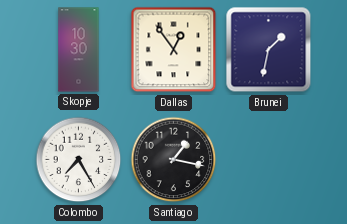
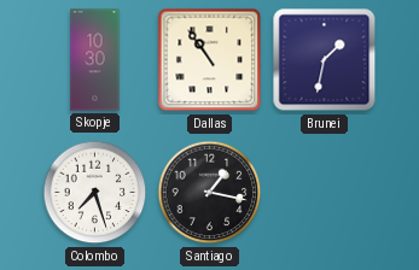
Dallas: 12:54 -> 10:54
Colombo: 7:25 -> 7:27
